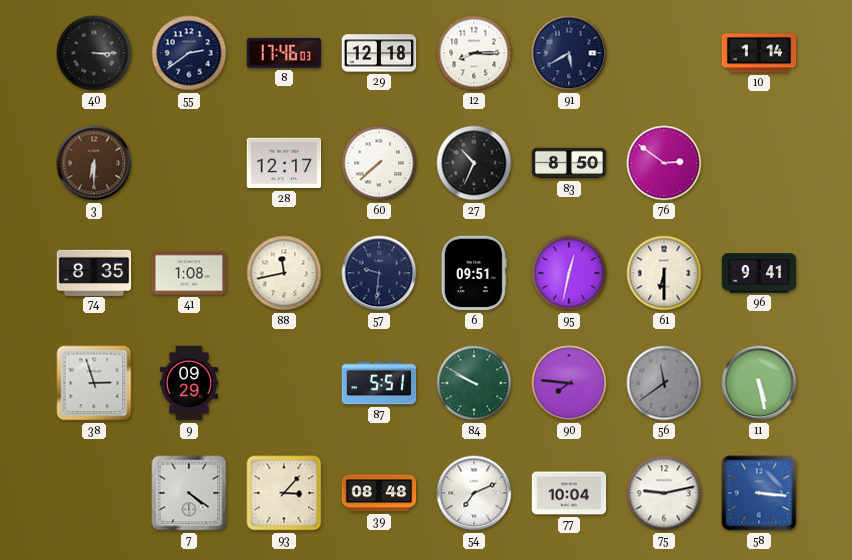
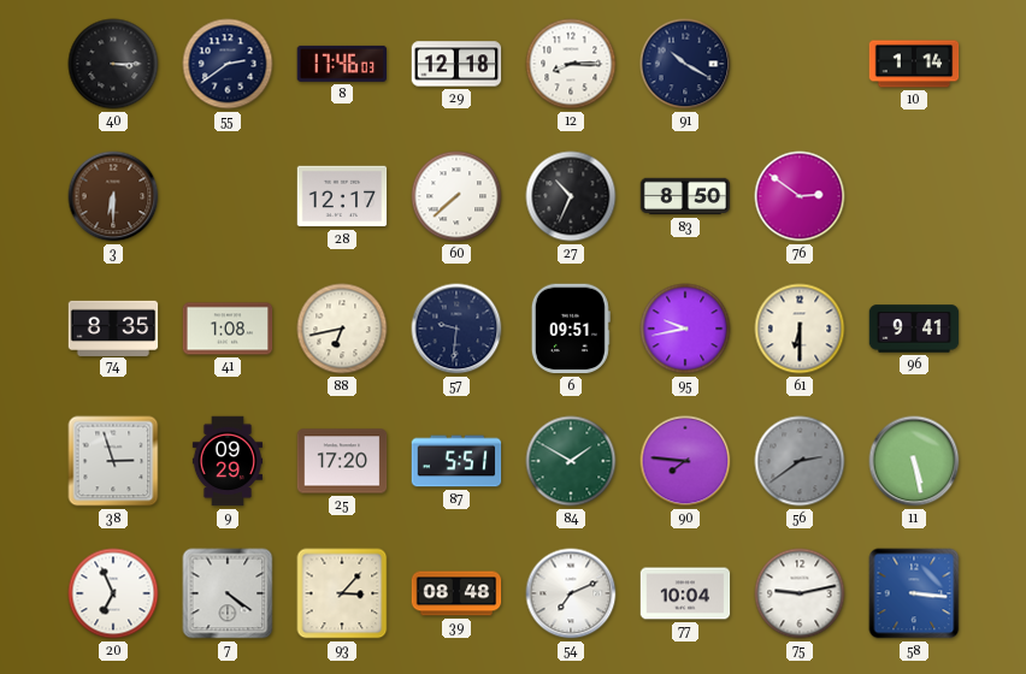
91: 5:40 -> 10:20
88: 11:43 -> 6:43
95: 12:32 -> 9:43
25: none -> 17:20
84: 9:50 -> 1:50
56: 11:39 -> 2:39
20: none -> 6:56
